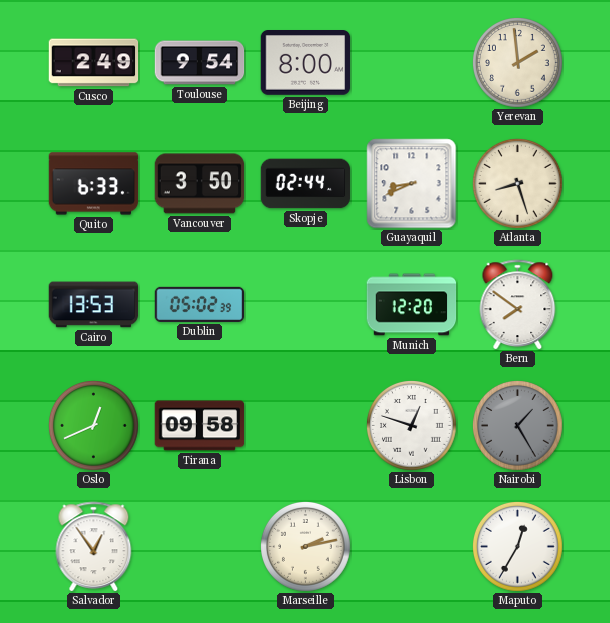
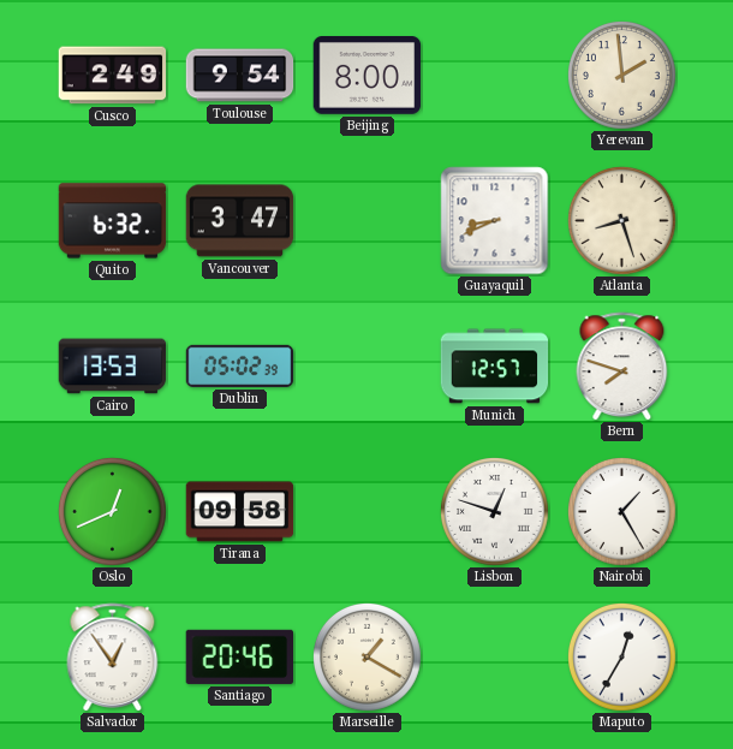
Quito: 6:33 -> 6:32
Vancouver: 3:50 -> 3:47
Skopje: 02:44 -> none
Munich: 12:20 -> 12:57
Bern: 7:51 -> 7:48
Nairobi dial: grey -> white
Santiago: none -> 20:46
Marseille: 2:13 -> 1:20
